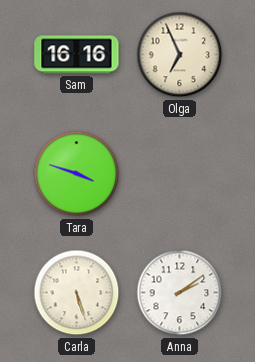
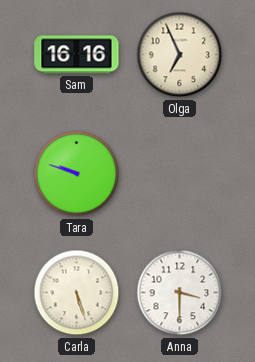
Tara: 3:48 -> 9:48
Anna: 2:09 -> 3:30
